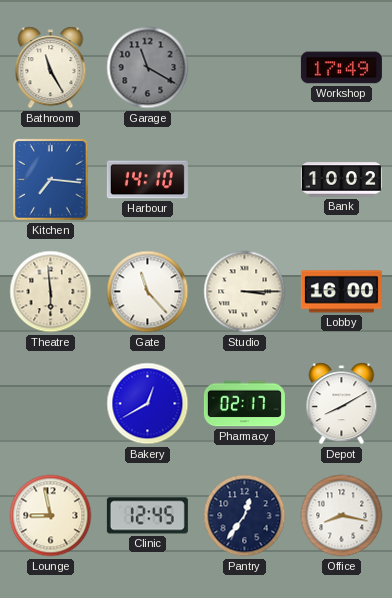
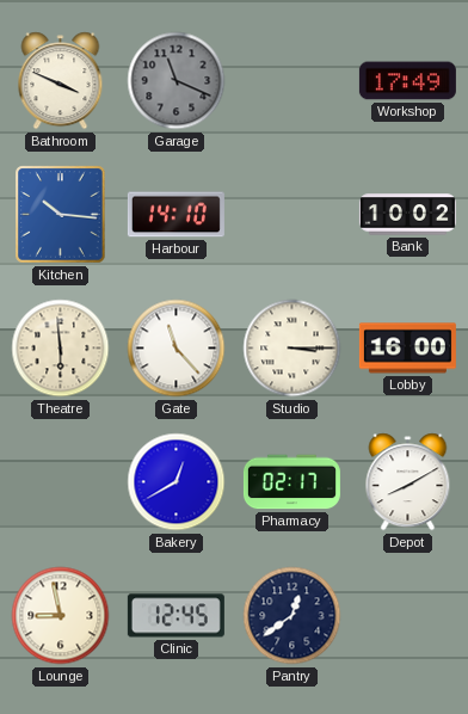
Bathroom: 11:25 -> 3:49
Garage: 11:20 -> 11:19
Kitchen: 7:16 -> 10:16
Pantry: 12:36 -> 12:39
Office: 8:17 -> none
